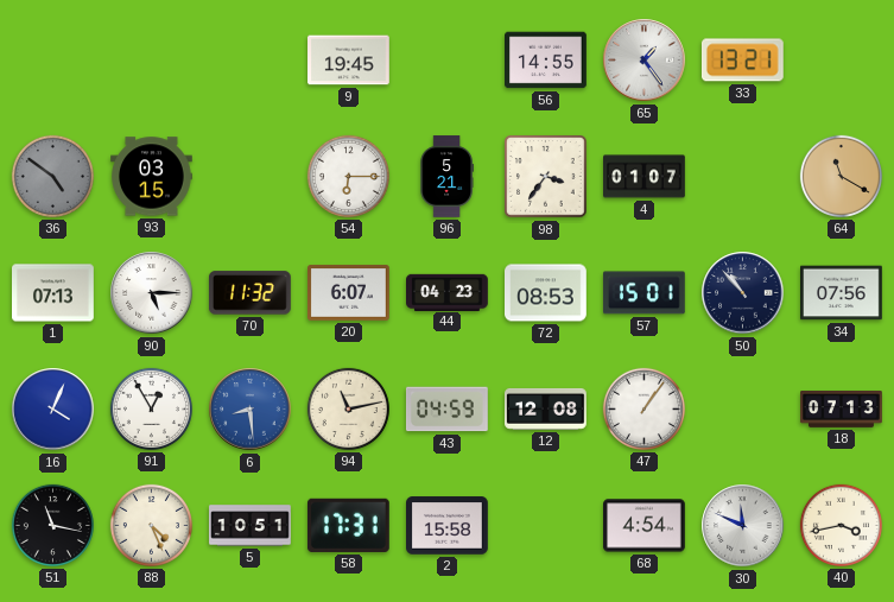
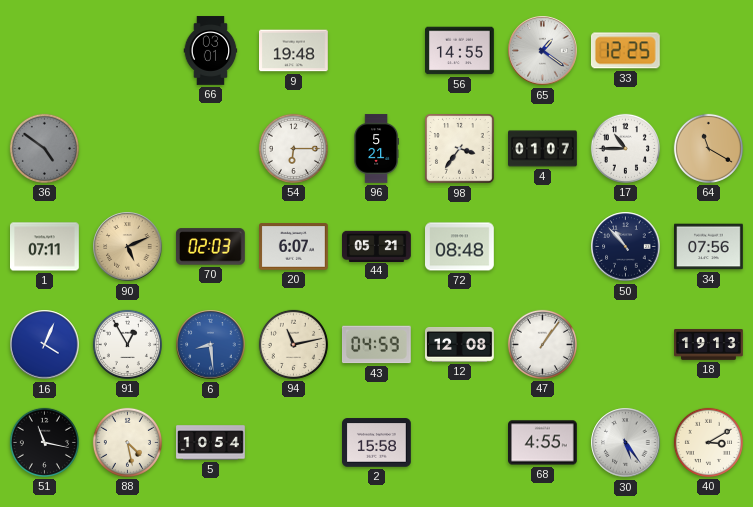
66: none -> 03:01
9: 19:45 -> 19:48
65: 1:24 -> 1:21
33: 13:21 -> 12:25
93: 03:15 -> none
17: none -> 10:45
1: 07:13 -> 07:11
90: 5:15 -> 5:11
90 dial: white -> champagne
70: 11:32 -> 02:03
44: 04:23 -> 05:21
72: 08:53 -> 08:48
57: 15:01 -> none
18: 07:13 -> 19:13
88: 4:26 -> 4:28
5: 10:51 -> 10:54
58: 17:31 -> none
68: 4:54 -> 4:55
30: 11:49 -> 5:24
40: 3:43 -> 3:10
